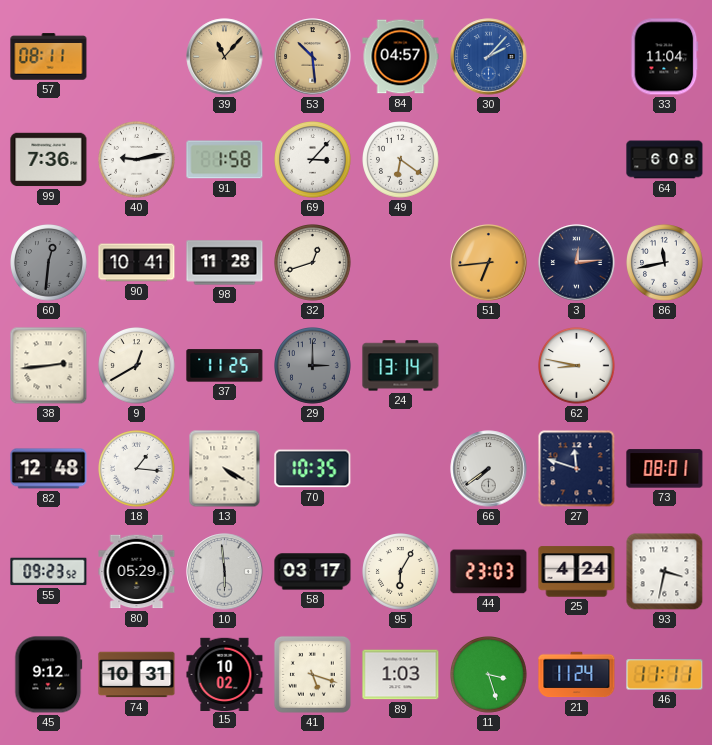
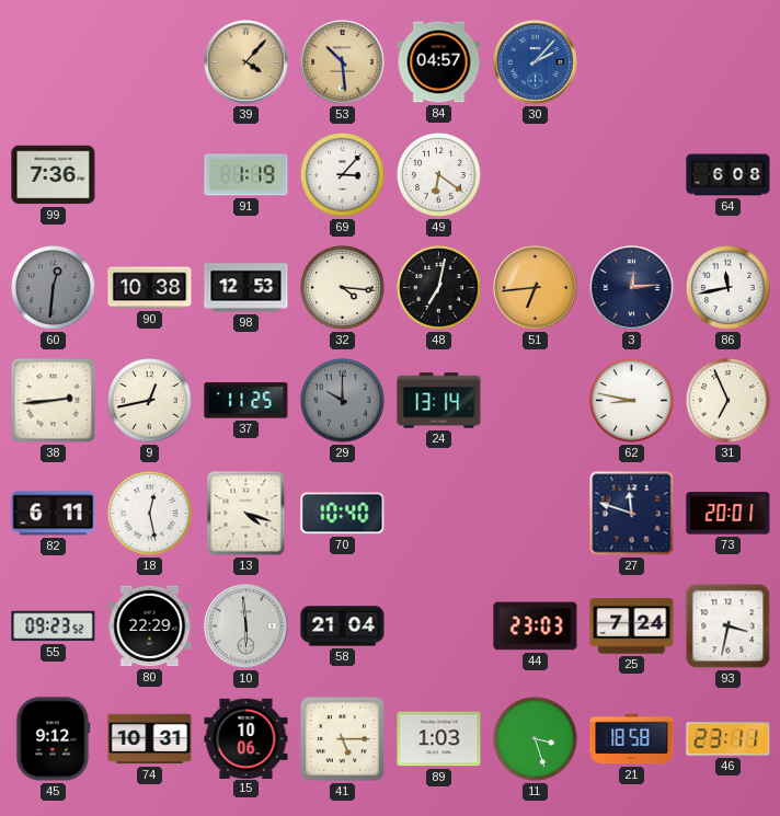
57: 08:11 -> none
39: 11:07 -> 4:07
33: 11:04 -> none
40: 9:13 -> none
91: 1:58 -> 1:19
90: 10:41 -> 10:38
98: 11:28 -> 12:53
32: 12:42 -> 4:16
48: none -> 7:02
9: 12:40 -> 12:43
29: 3:00 -> 10:00
31: none -> 6:56
82: 12:48 -> 6:11
18: 1:16 -> 12:28
13: 4:20 -> 4:18
70: 10:35 -> 10:40
66: 7:39 -> none
73: 08:01 -> 20:01
80: 05:29 -> 22:29
58: 03:17 -> 21:04
95: 6:05 -> none
25: 4:24 -> 7:24
15: 10:02 -> 10:06
41: 5:18 -> 5:15
21: 11:24 -> 18:58
46: 11:11 -> 23:11
